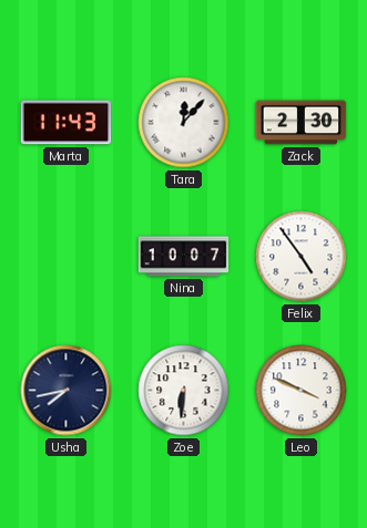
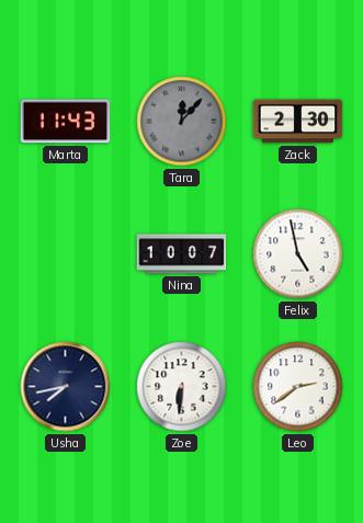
Tara dial: white -> grey
Felix: 4:54 -> 4:58
Leo: 3:49 -> 2:39
